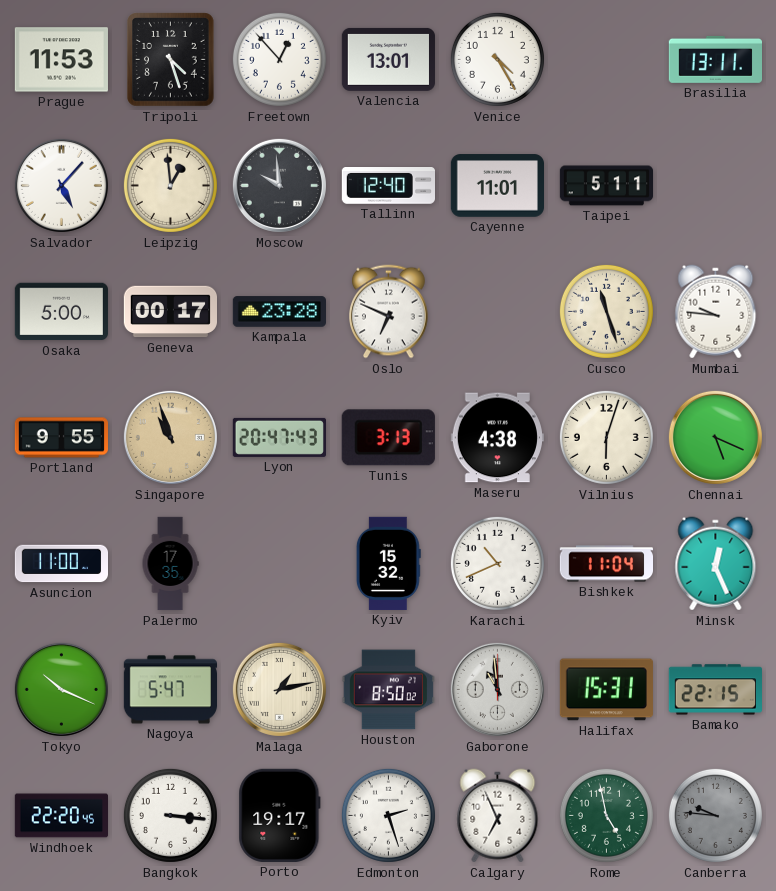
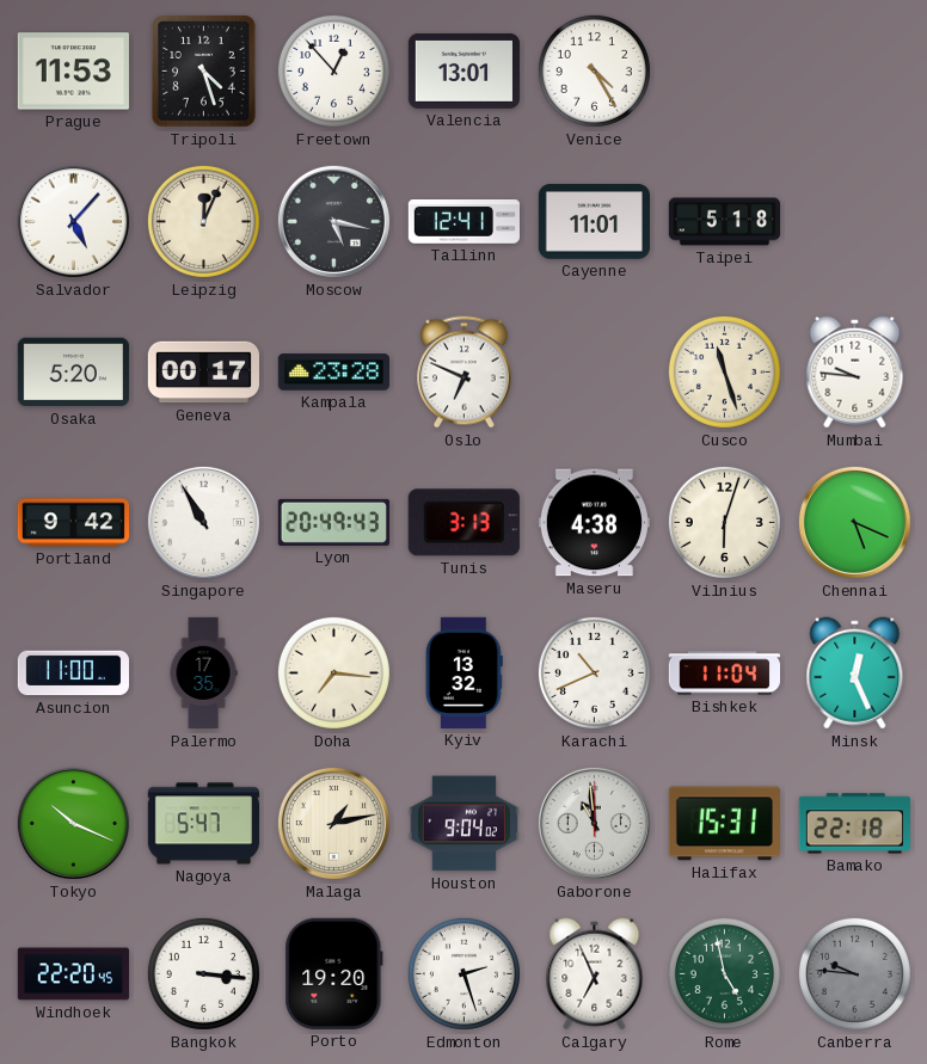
Brasilia: 13:11 -> none
Leipzig: 12:59 -> 12:04
Moscow: 9:59 -> 5:17
Tallinn: 12:40 -> 12:41
Taipei: 5:11 -> 5:18
Osaka: 5:00 -> 5:20
Portland: 9:55 -> 9:42
Singapore: 10:57 -> 10:55
Singapore dial: champagne -> white
Lyon: 20:47 -> 20:49
Doha: none -> 7:16
Kyiv: 15:32 -> 13:32
Houston: 8:50 -> 9:04
Bamako: 22:15 -> 22:18
Porto: 19:17 -> 19:20
